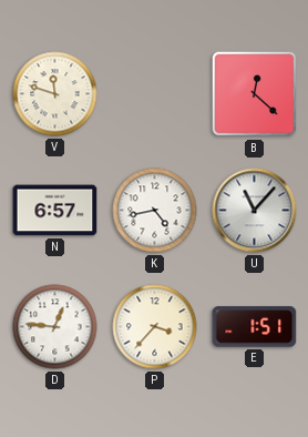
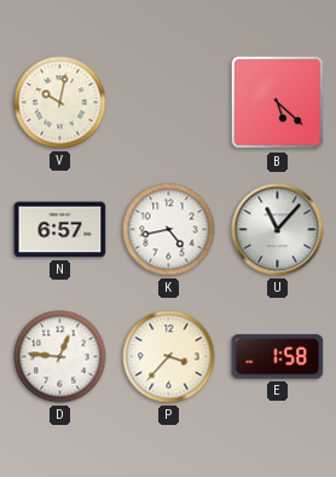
V: 11:48 -> 10:02
B: 12:22 -> 5:22
E: 1:51 -> 1:58
